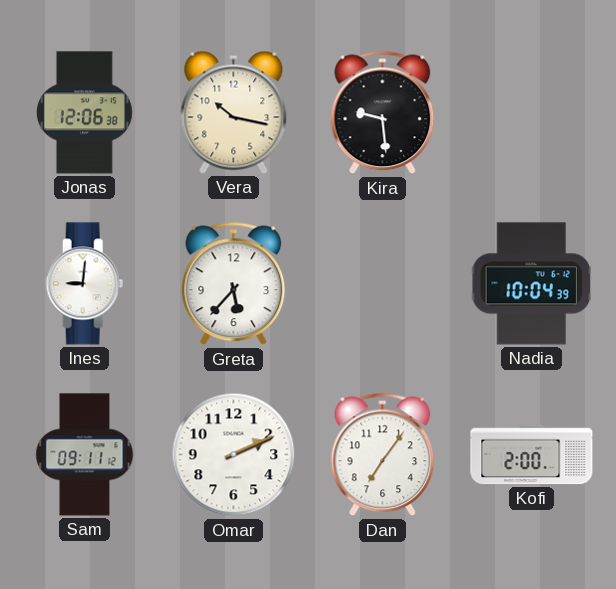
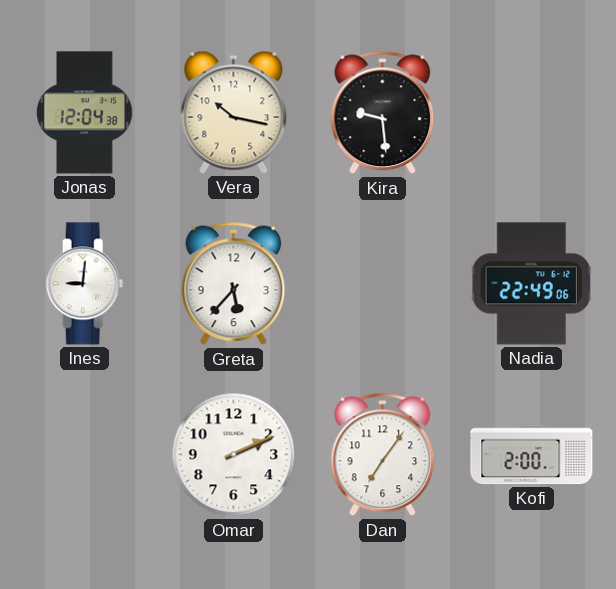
Jonas: 12:06 -> 12:04
Nadia: 10:04 -> 22:49
Sam: 09:11 -> none
